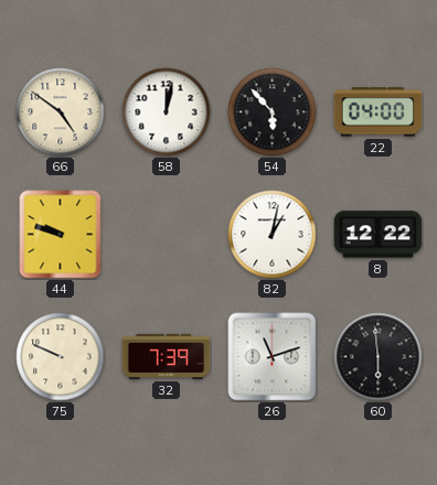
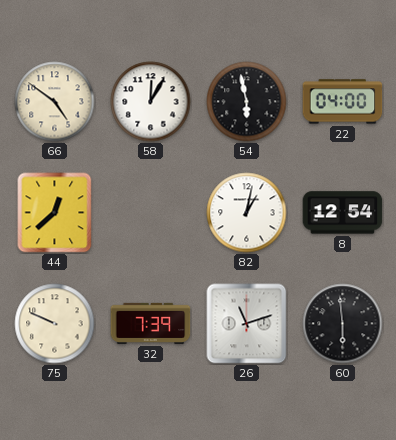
58: 12:02 -> 12:05
54: 5:53 -> 5:58
44: 9:48 -> 12:38
8: 12:22 -> 12:54
